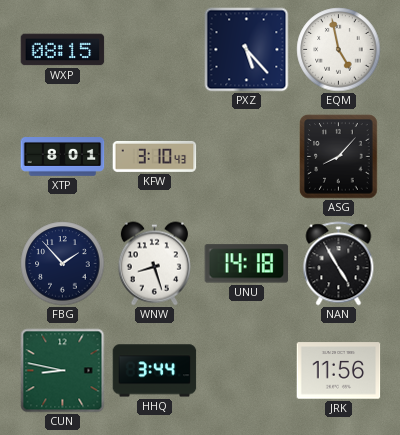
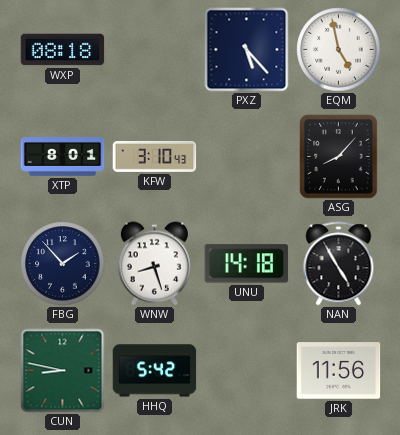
WXP: 08:15 -> 08:18
HHQ: 3:44 -> 5:42
